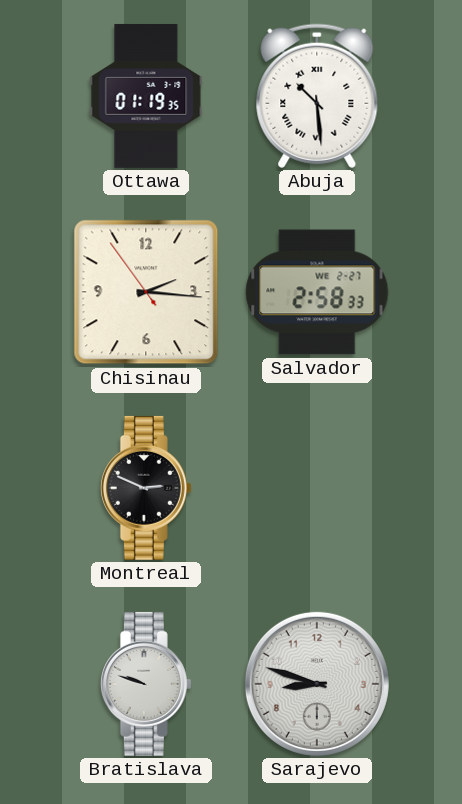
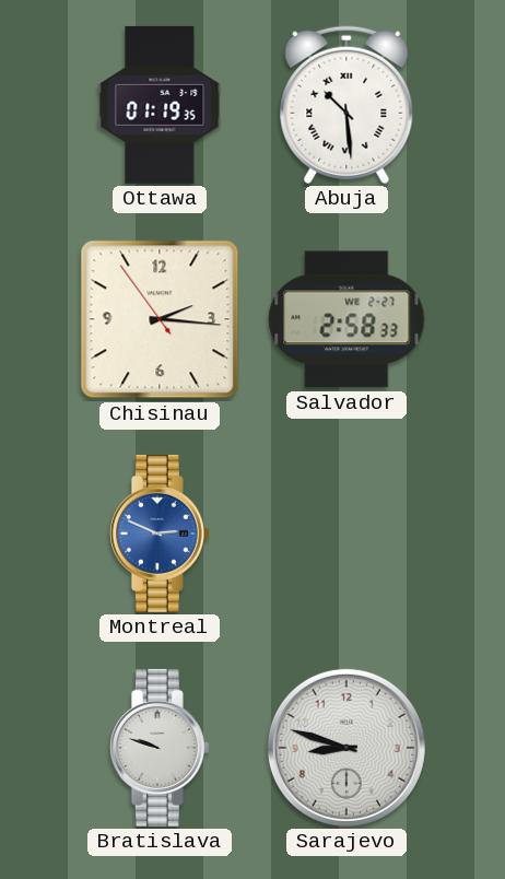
Montreal dial: black -> blue
